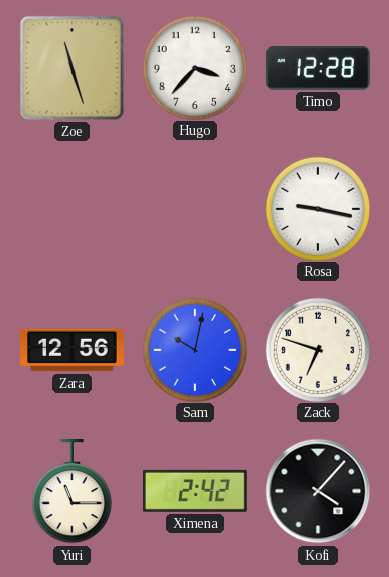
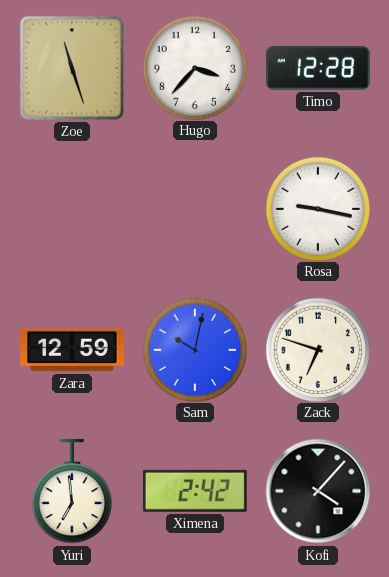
Zara: 12:56 -> 12:59
Yuri: 11:15 -> 6:59
